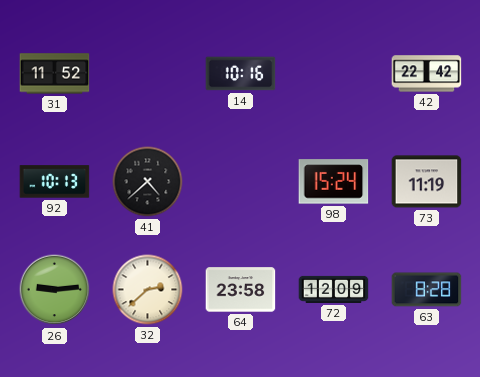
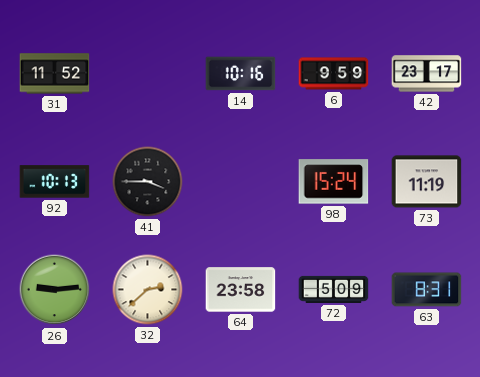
6: none -> 9:59
42: 22:42 -> 23:17
41: 4:38 -> 3:45
72: 12:09 -> 5:09
63: 8:28 -> 8:31
